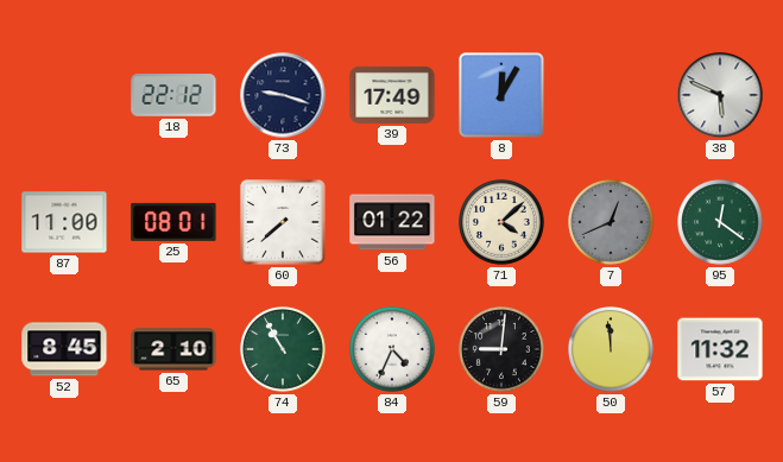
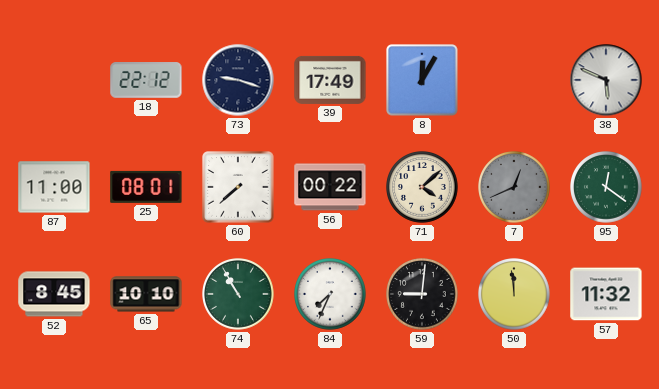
56: 01:22 -> 00:22
65: 2:10 -> 10:10
84: 4:34 -> 7:34
